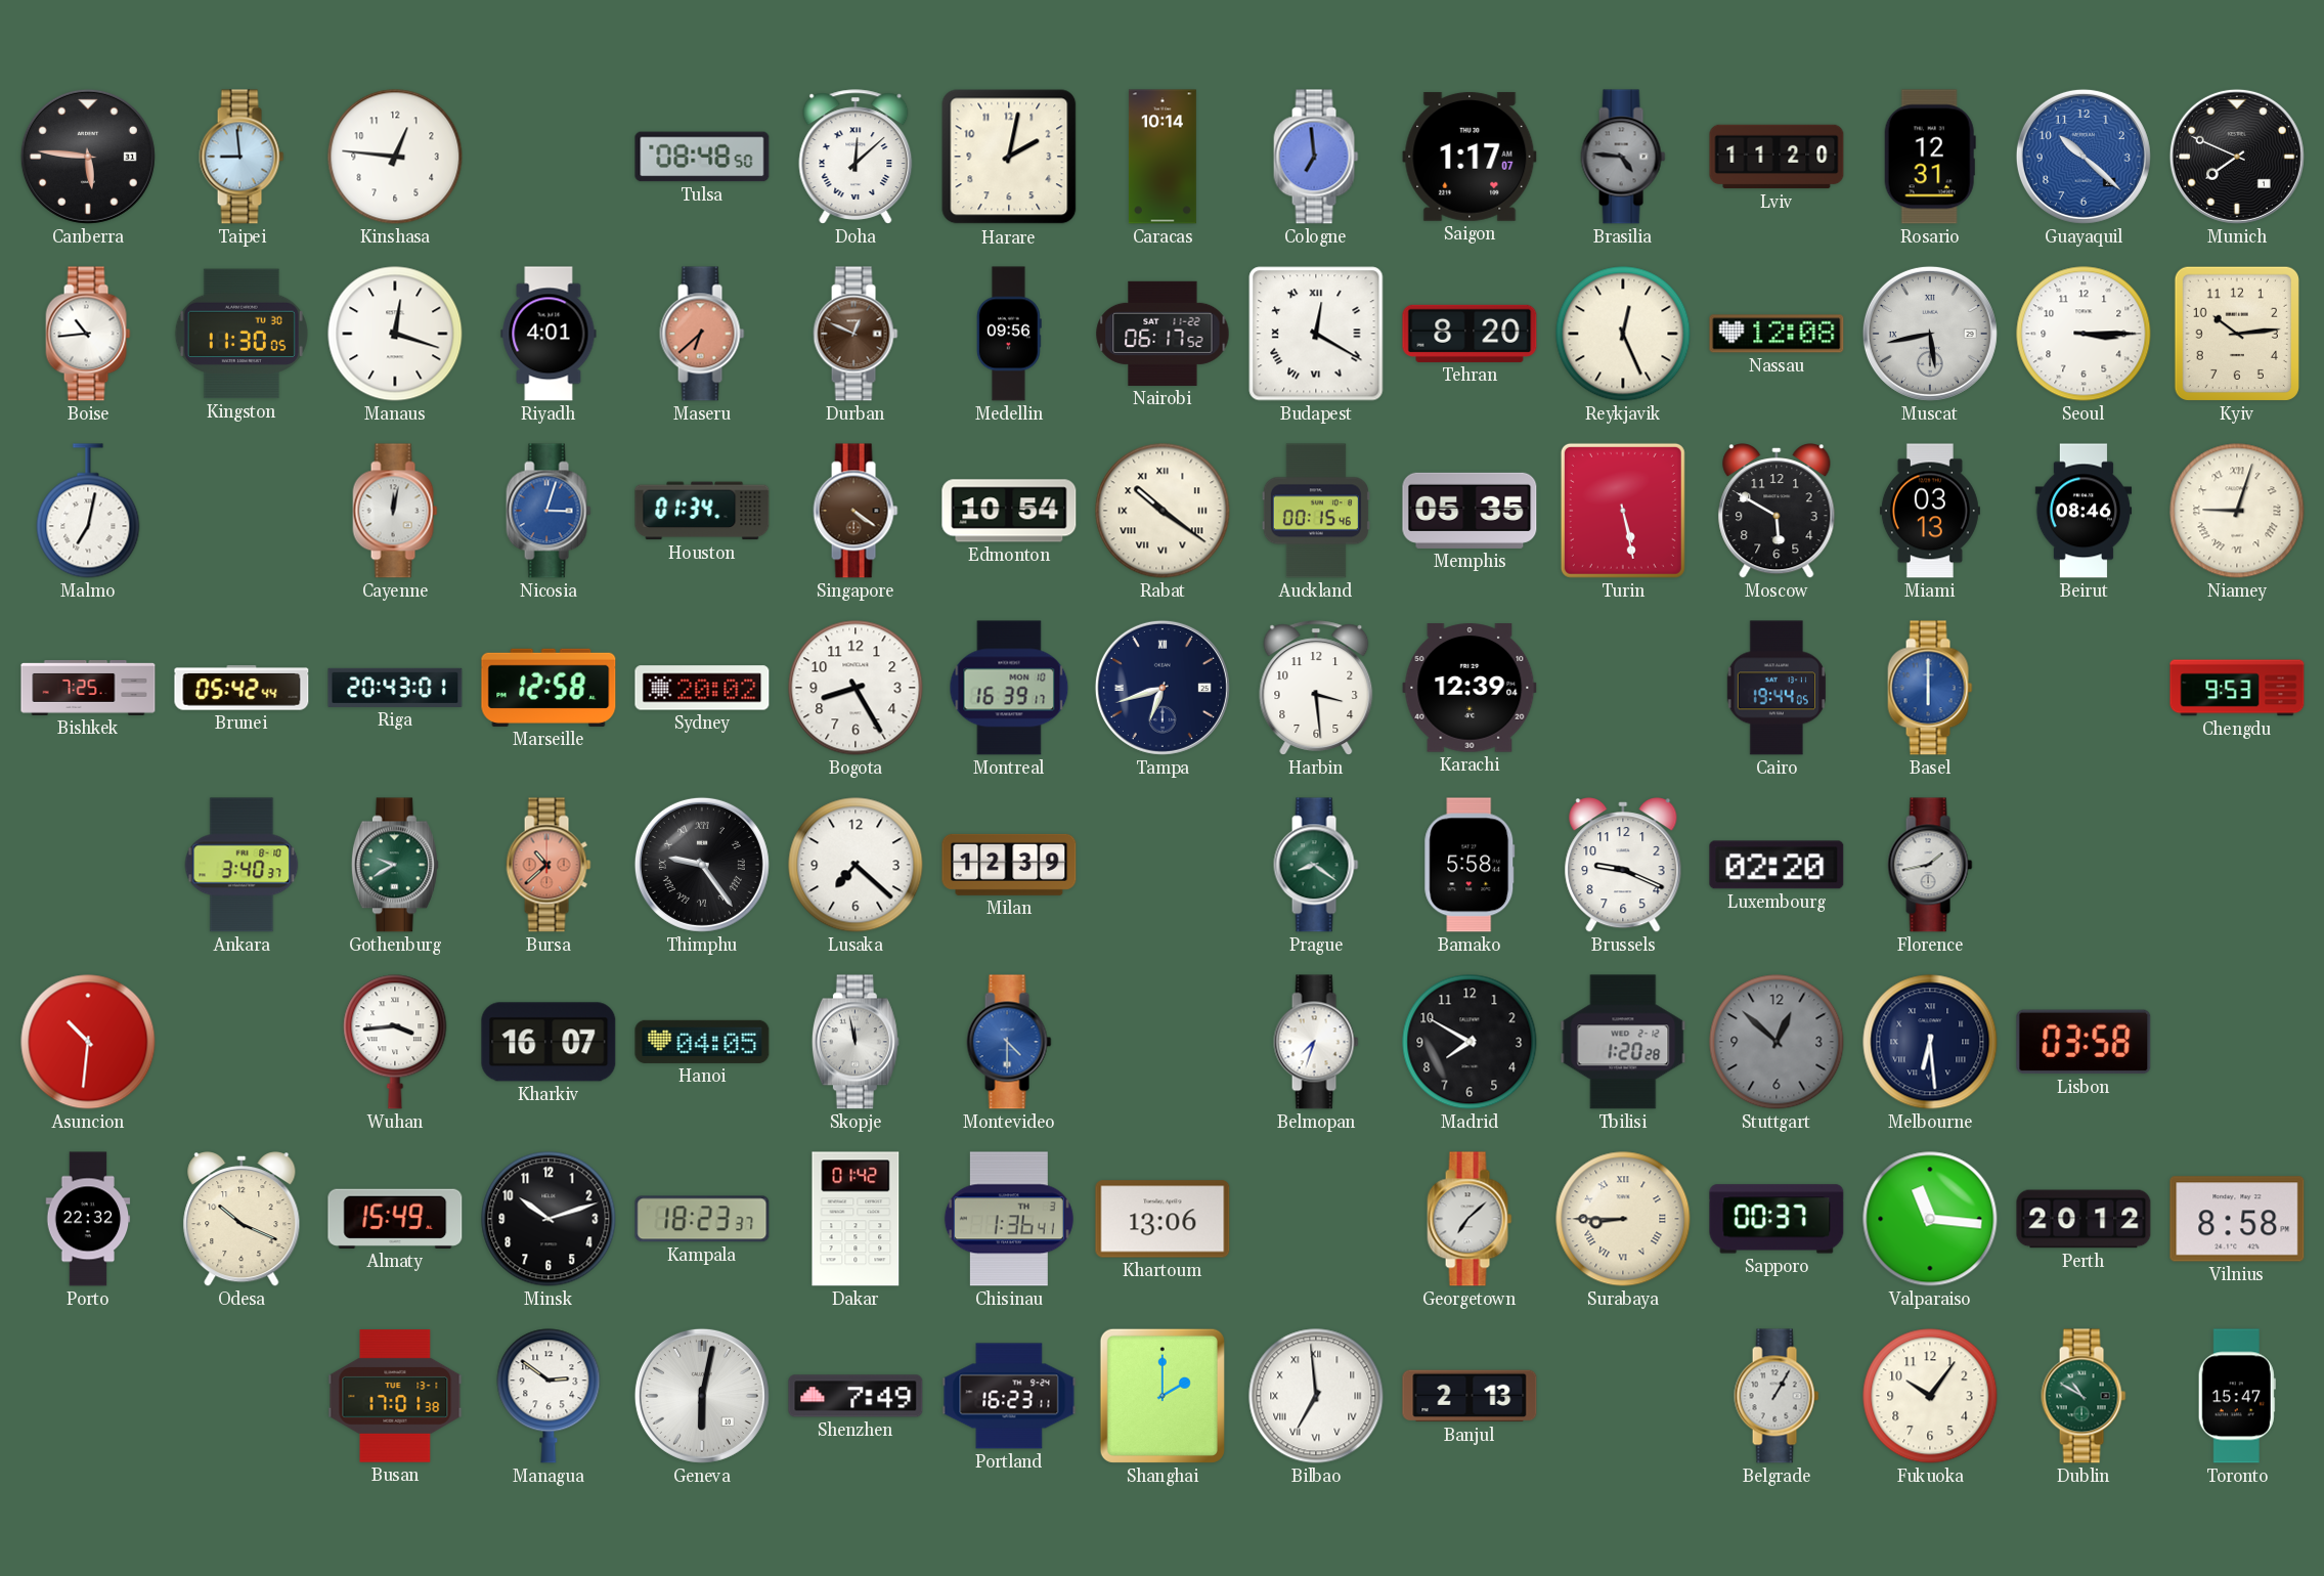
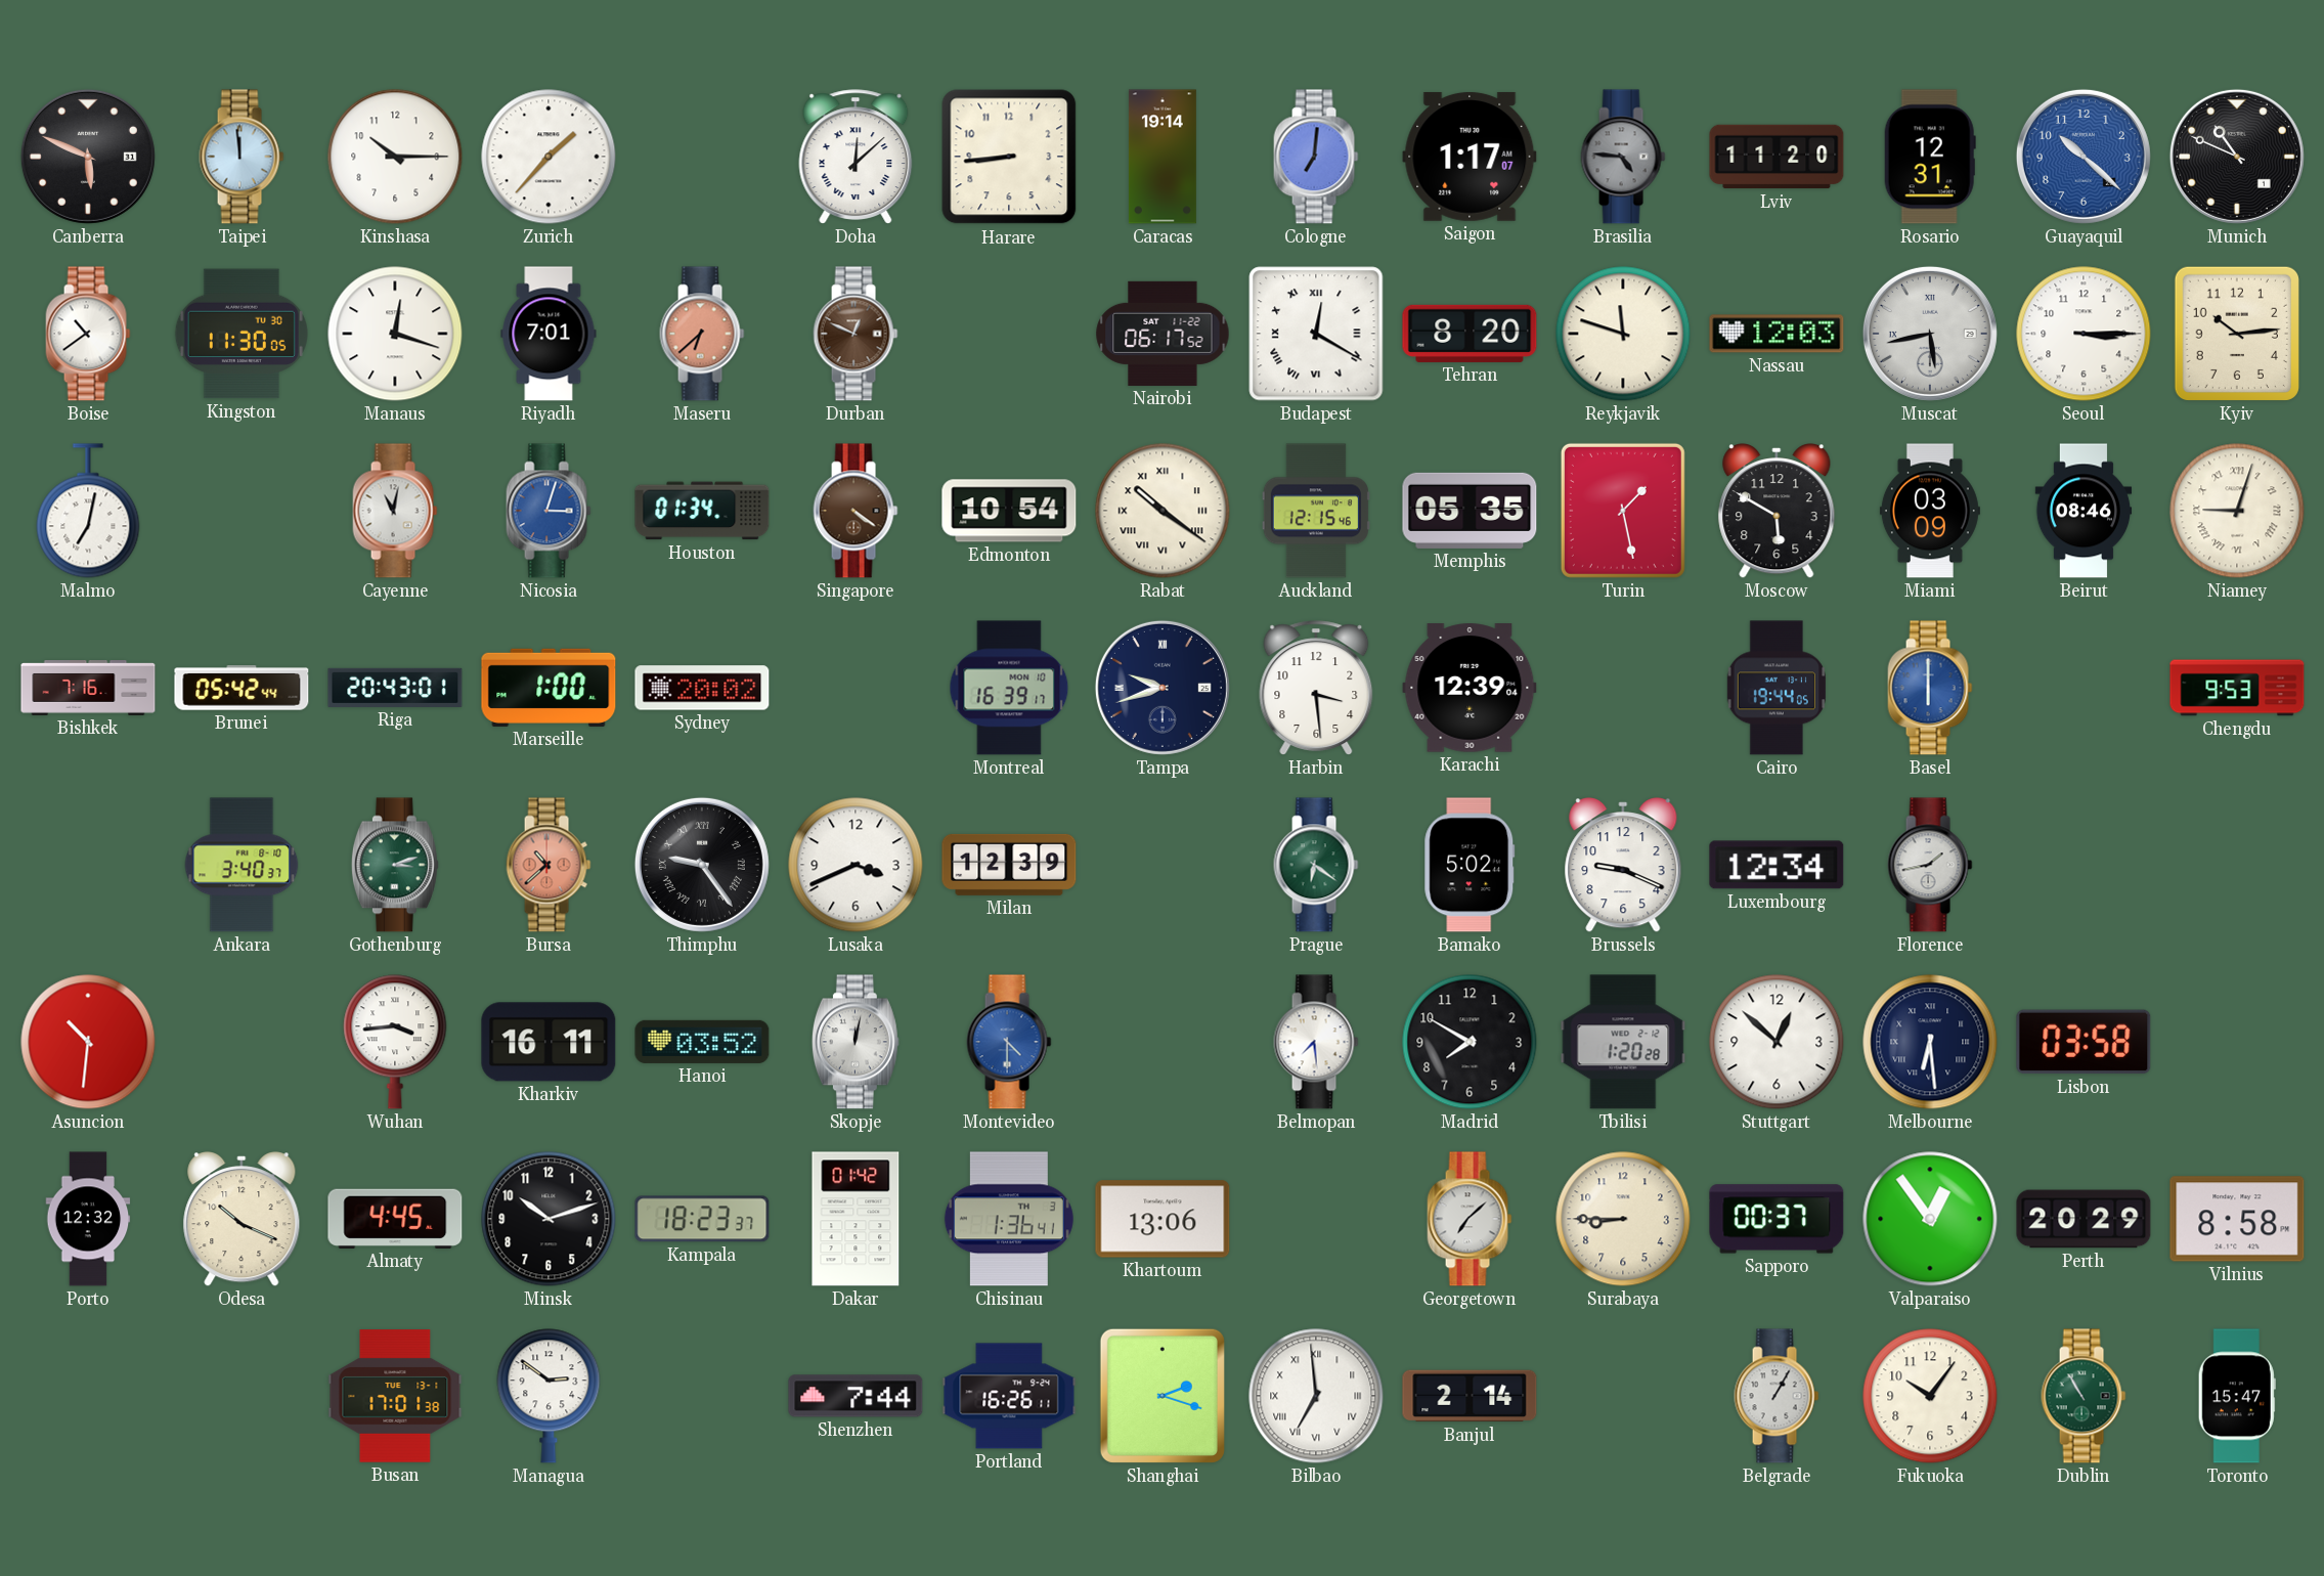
Canberra: 5:46 -> 5:49
Taipei: 8:59 -> 11:59
Kinshasa: 12:46 -> 10:15
Zurich: none -> 1:37
Tulsa: 08:48 -> none
Harare: 2:02 -> 8:44
Caracas: 10:14 -> 19:14
Cologne: 6:59 -> 7:01
Munich: 7:49 -> 10:49
Boise: 10:44 -> 10:39
Riyadh: 4:01 -> 7:01
Medellin: 09:56 -> none
Reykjavik: 12:26 -> 11:48
Nassau: 12:08 -> 12:03
Cayenne: 12:02 -> 11:02
Auckland: 00:15 -> 12:15
Turin: 5:28 -> 1:28
Miami: 03:13 -> 03:09
Bishkek: 7:25 -> 7:16
Marseille: 12:58 -> 1:00
Bogota: 8:25 -> none
Tampa: 6:42 -> 9:42
Gothenburg: 9:40 -> 3:12
Lusaka: 7:22 -> 3:41
Prague: 8:21 -> 6:21
Bamako: 5:58 -> 5:02
Luxembourg: 02:20 -> 12:34
Kharkiv: 16:07 -> 16:11
Hanoi: 04:05 -> 03:52
Skopje: 11:58 -> 12:02
Belmopan: 7:33 -> 7:29
Stuttgart dial: grey -> white
Porto: 22:32 -> 12:32
Almaty: 15:49 -> 4:45
Surabaya numerals: Roman -> Arabic
Valparaiso: 11:16 -> 12:54
Perth: 20:12 -> 20:29
Geneva: 6:02 -> none
Shenzhen: 7:49 -> 7:44
Portland: 16:23 -> 16:26
Shanghai: 2:00 -> 2:18
Banjul: 2:13 -> 2:14
Dublin: 10:50 -> 10:55
